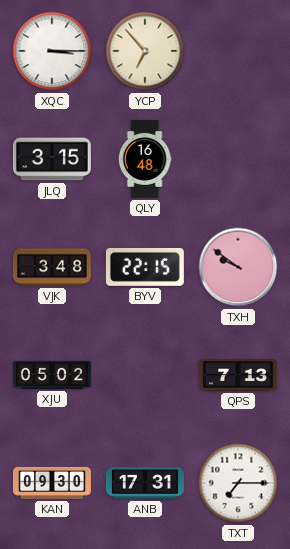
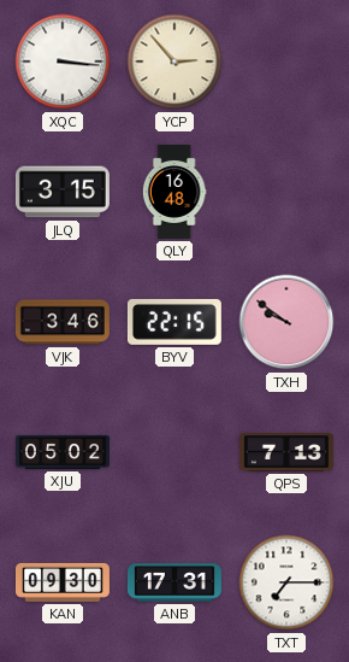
XQC: 3:15 -> 3:16
YCP: 6:53 -> 2:53
VJK: 3:48 -> 3:46
